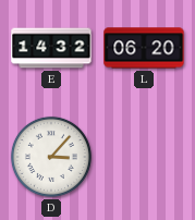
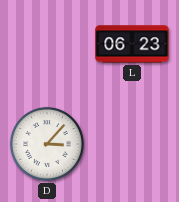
E: 14:32 -> none
L: 06:20 -> 06:23
